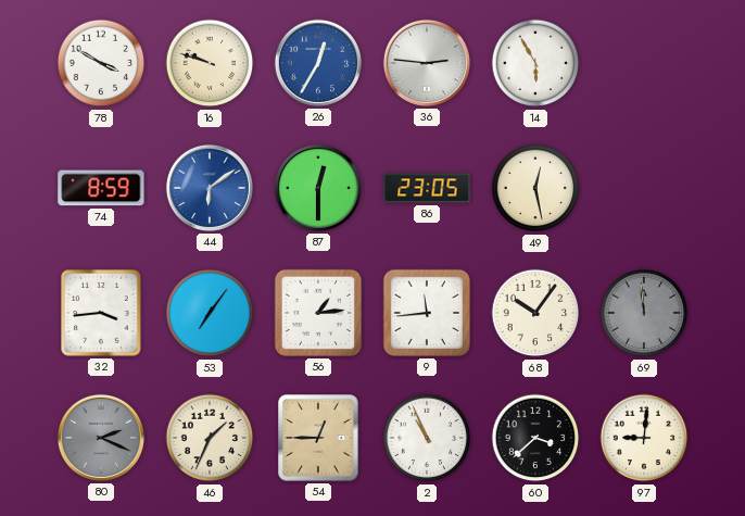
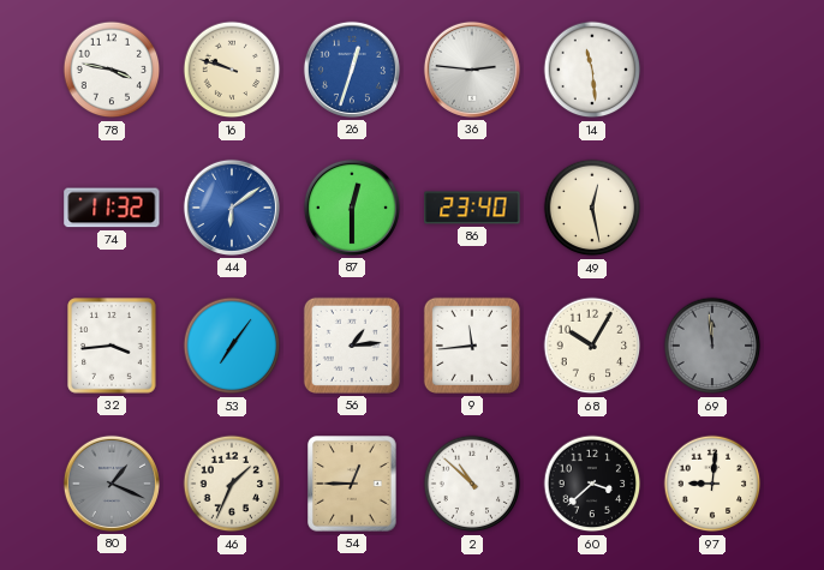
78: 3:50 -> 3:47
26: 12:35 -> 12:33
14: 5:55 -> 11:29
74: 8:59 -> 11:32
86: 23:05 -> 23:40
68: 10:06 -> 10:05
80: 2:19 -> 1:19
2: 10:56 -> 10:52
